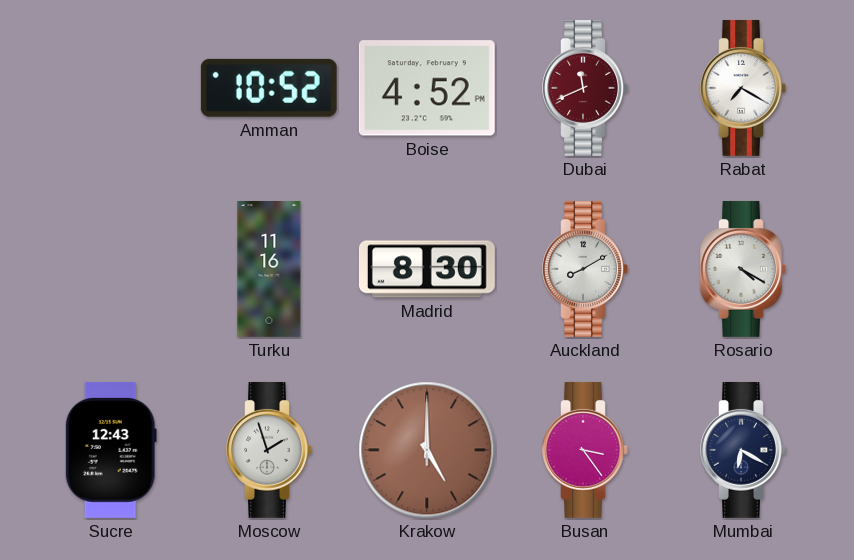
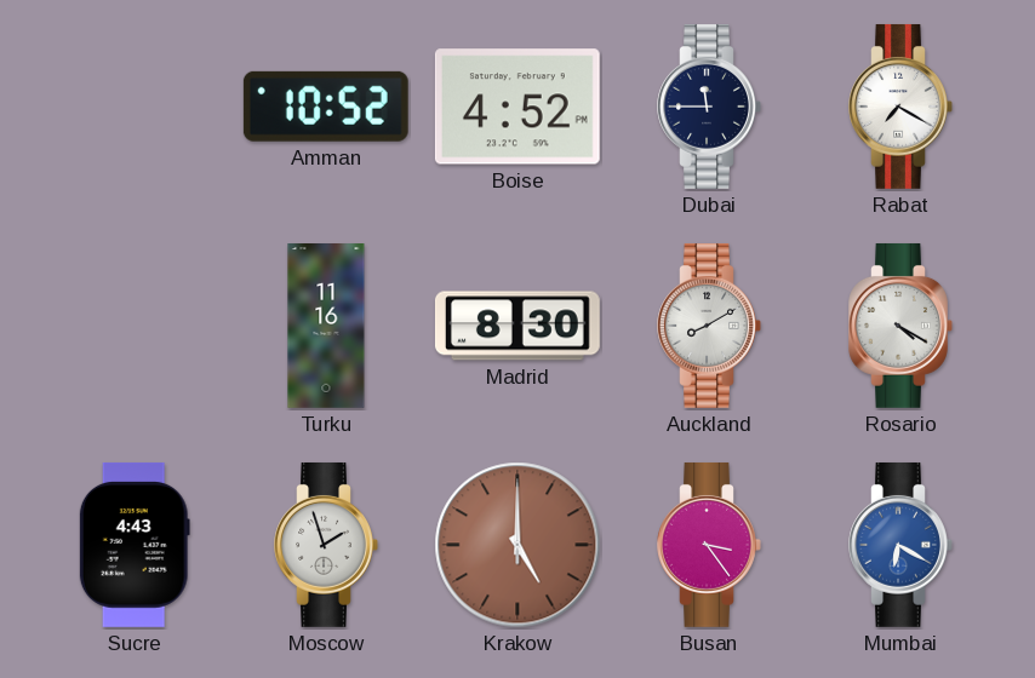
Dubai: 11:41 -> 11:45
Dubai dial: burgundy -> navy
Sucre: 12:43 -> 4:43
Mumbai dial: navy -> blue
